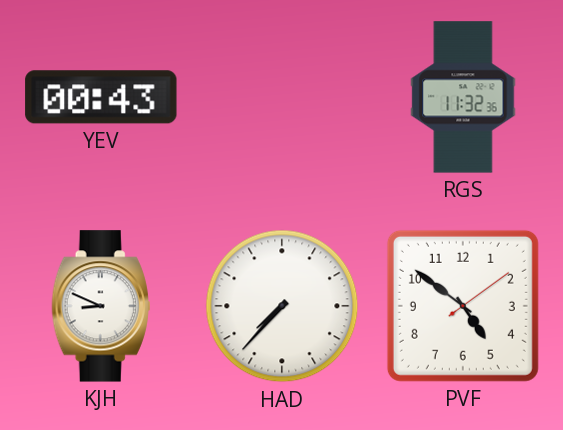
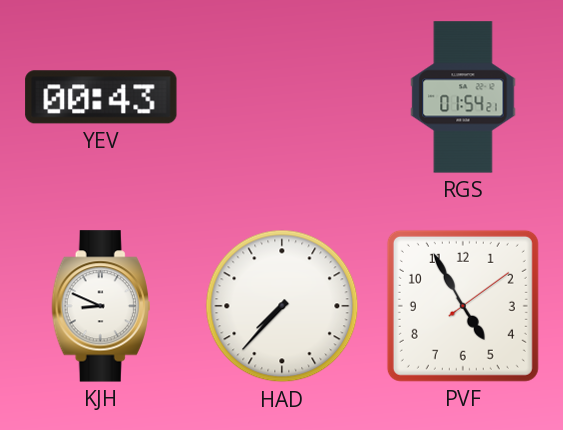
RGS: 11:32 -> 01:54
PVF: 4:51 -> 4:55
